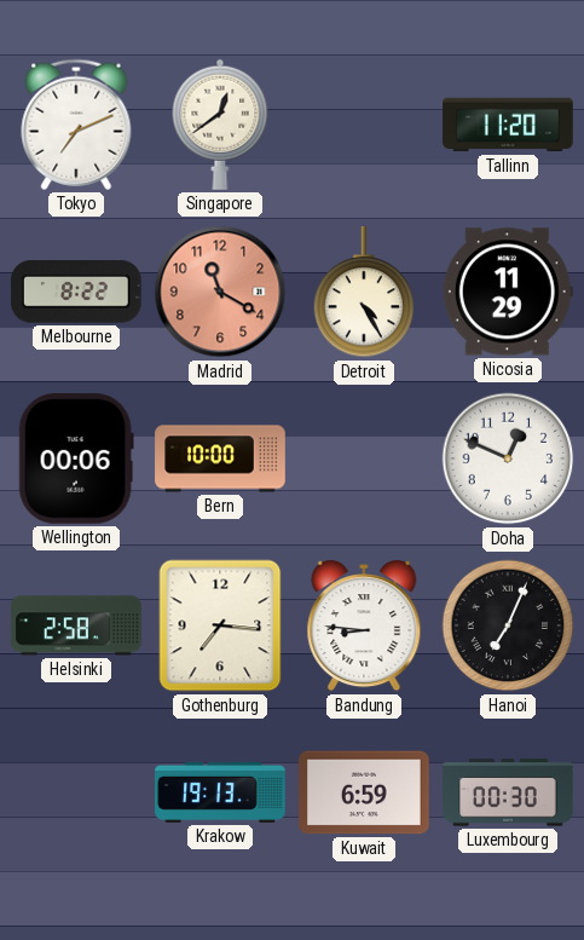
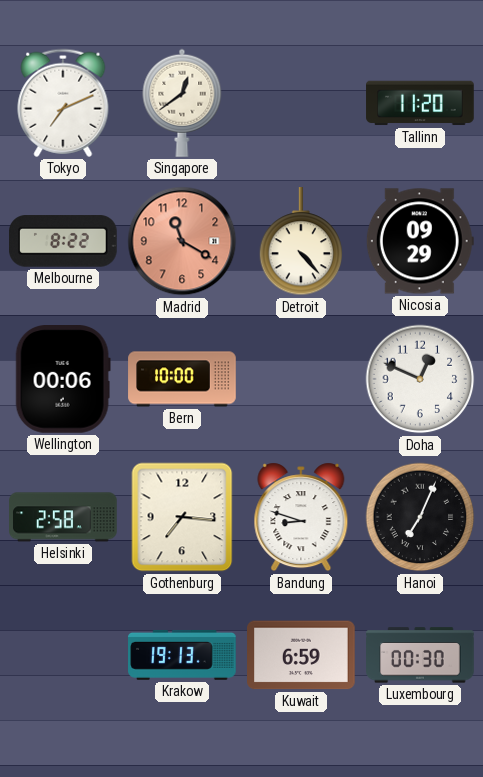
Detroit: 4:25 -> 4:23
Nicosia: 11:29 -> 09:29
Bandung: 8:46 -> 8:48
